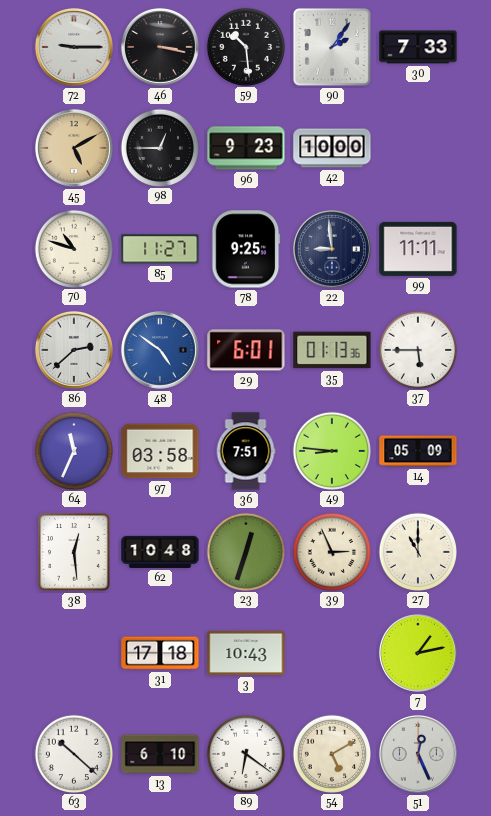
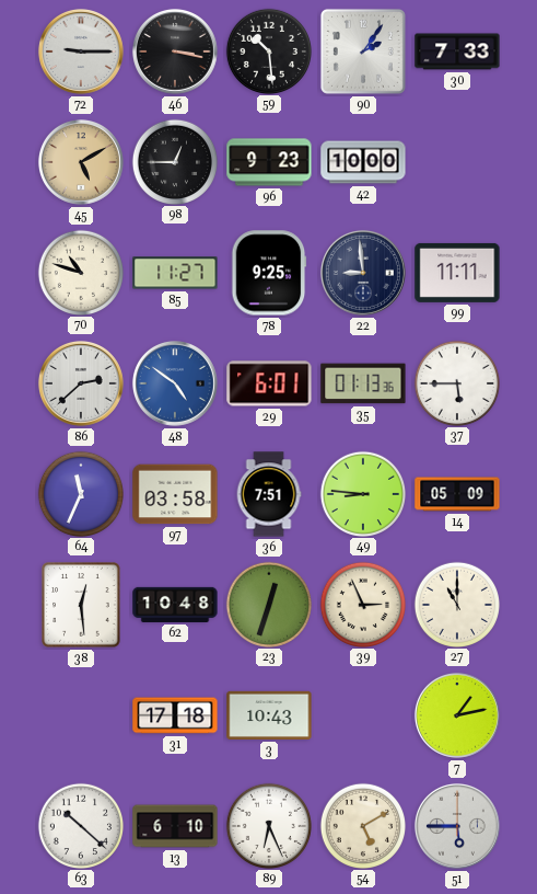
89: 6:21 -> 6:26
51: 12:26 -> 5:45
